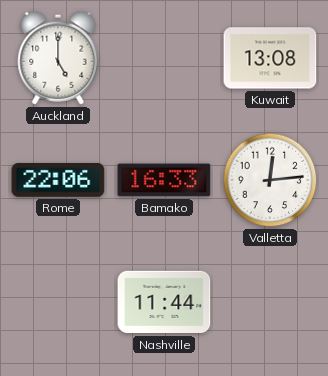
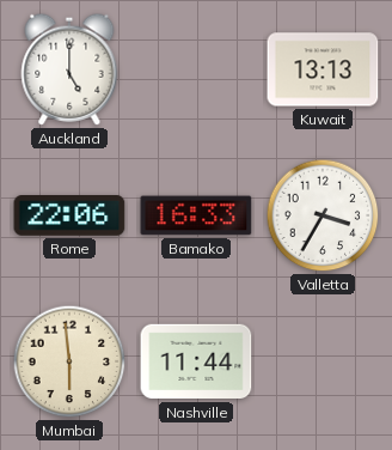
Kuwait: 13:08 -> 13:13
Valletta: 12:14 -> 3:35
Mumbai: none -> 5:59
